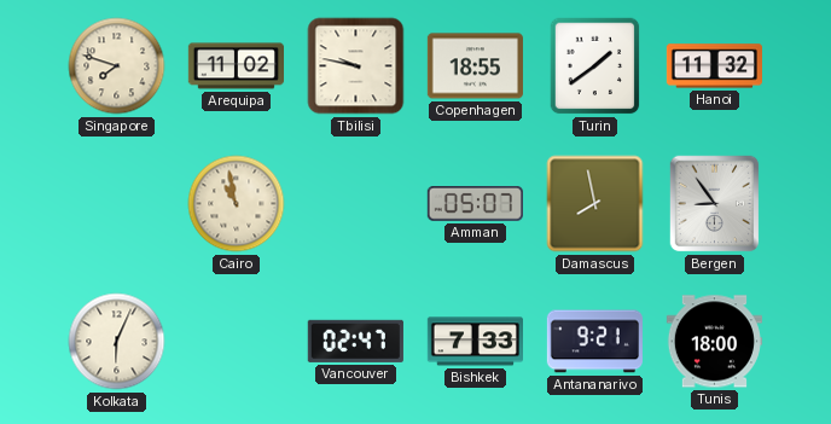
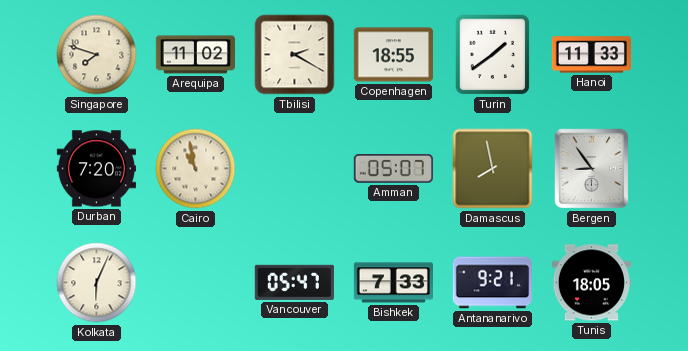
Tbilisi: 9:47 -> 2:20
Hanoi: 11:32 -> 11:33
Durban: none -> 7:20
Vancouver: 02:47 -> 05:47
Tunis: 18:00 -> 18:05
